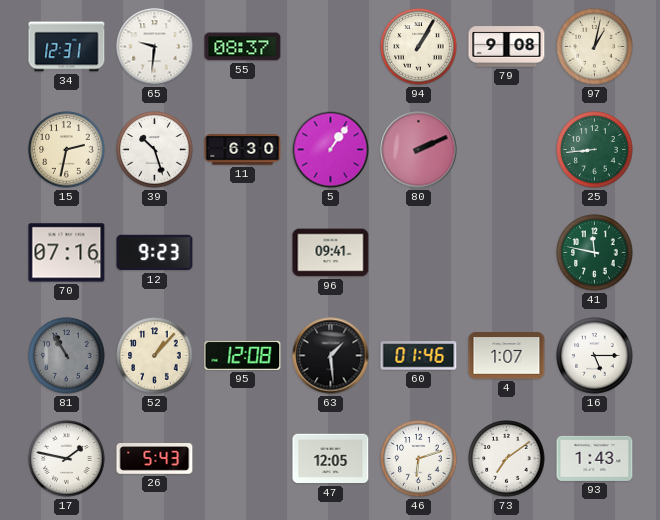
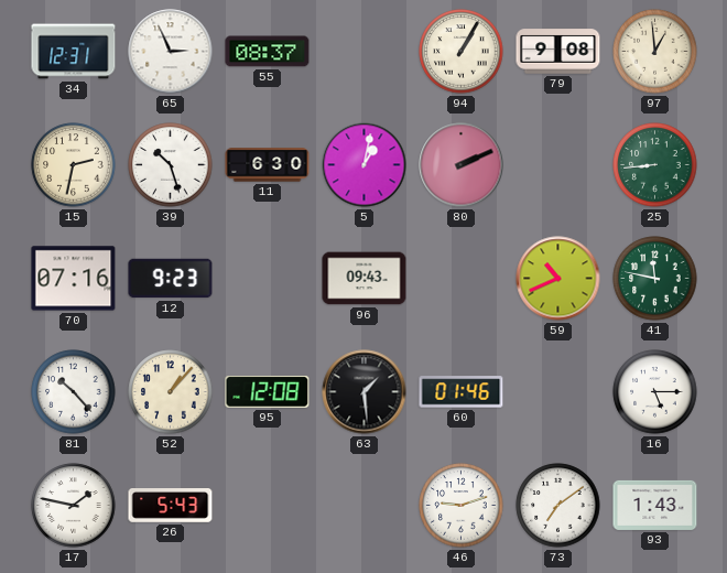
65: 9:31 -> 2:56
97: 1:02 -> 12:59
5: 1:06 -> 1:02
96: 09:41 -> 09:43
59: none -> 10:41
81: 10:55 -> 10:23
81 dial: grey -> white
4: 1:07 -> none
47: 12:05 -> none
46: 6:12 -> 9:12
